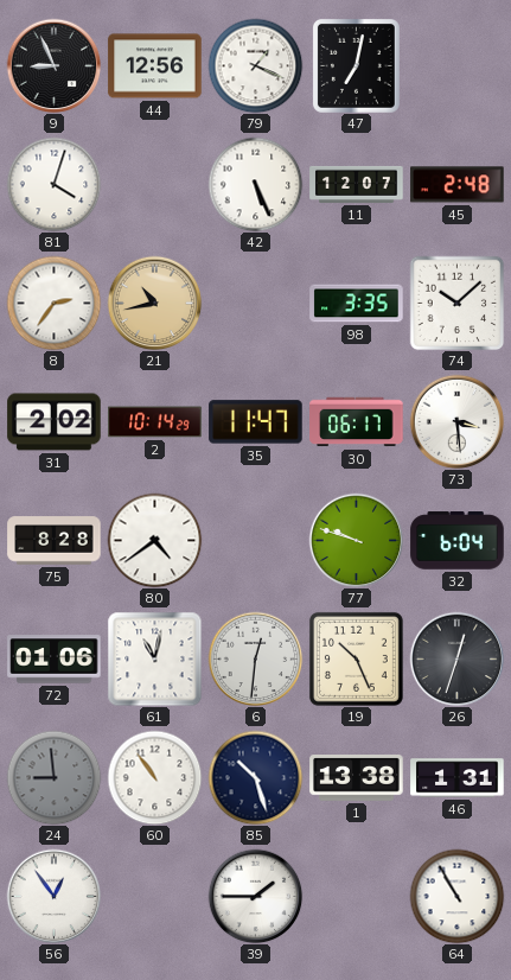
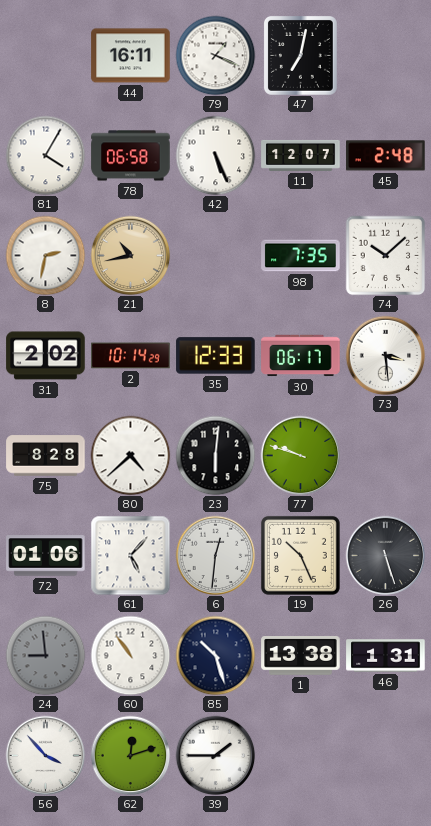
9: 8:56 -> none
44: 12:56 -> 16:11
81: 4:03 -> 4:05
78: none -> 06:58
8: 2:36 -> 2:32
98: 3:35 -> 7:35
35: 11:47 -> 12:33
80: 4:39 -> 4:38
23: none -> 6:01
32: 6:04 -> none
61: 11:02 -> 5:07
26: 12:33 -> 5:27
56: 12:54 -> 3:53
62: none -> 12:12
64: 10:55 -> none
